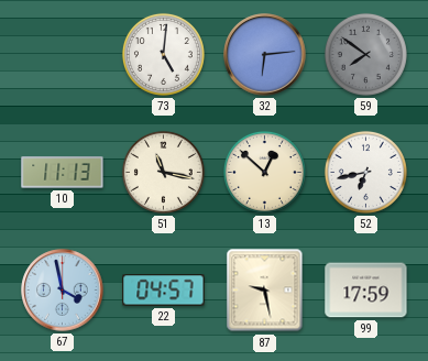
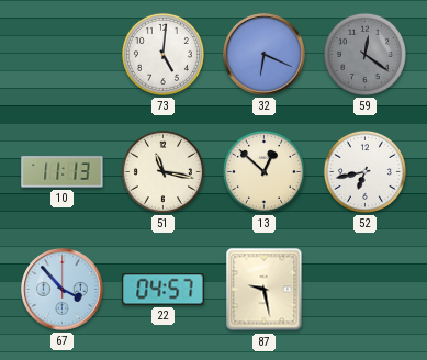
32: 6:14 -> 6:19
59: 7:51 -> 12:21
67: 3:58 -> 3:53
99: 17:59 -> none
